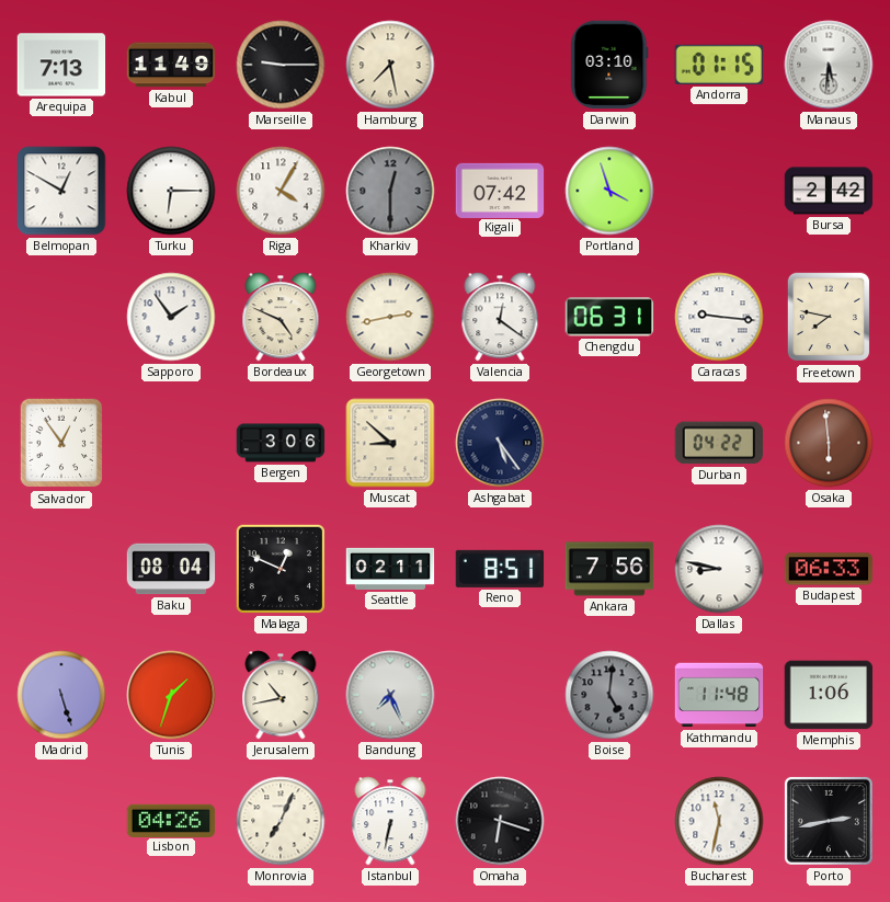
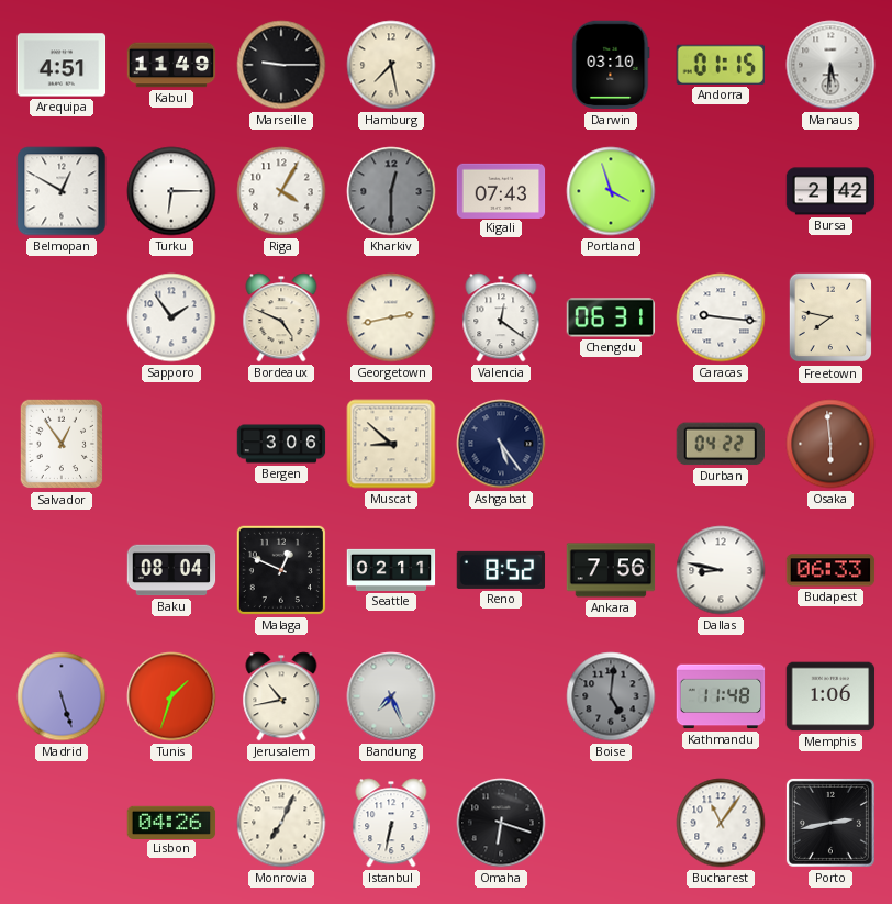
Arequipa: 7:13 -> 4:51
Kigali: 07:42 -> 07:43
Reno: 8:51 -> 8:52
Bucharest: 11:32 -> 11:06
